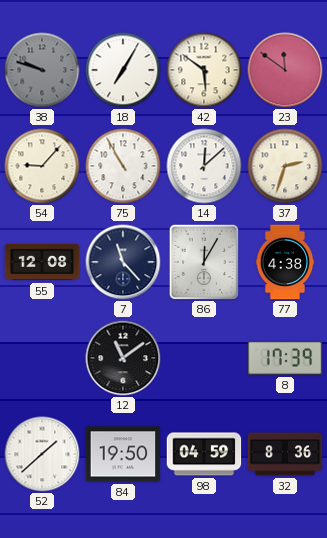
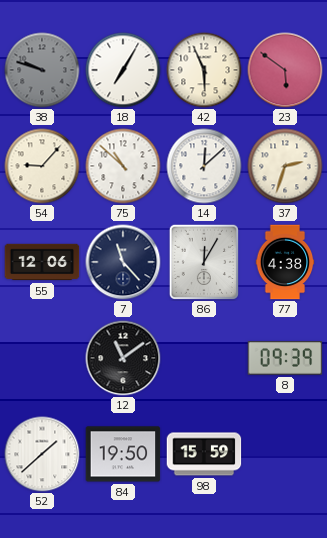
42: 5:51 -> 5:56
23: 11:51 -> 5:51
75: 10:55 -> 10:52
55: 12:08 -> 12:06
8: 17:39 -> 09:39
98: 04:59 -> 15:59
32: 8:36 -> none
